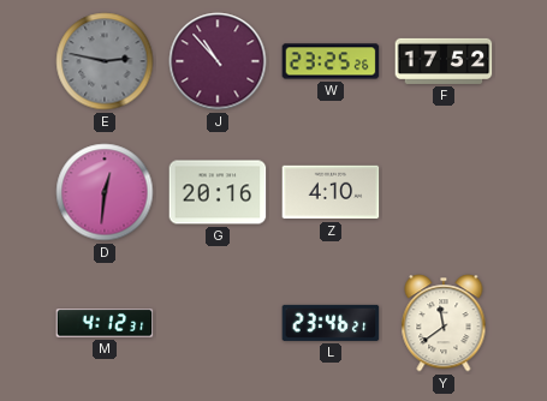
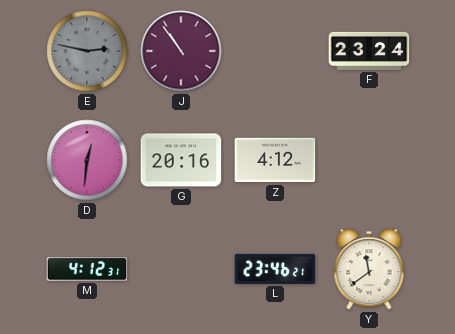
J: 10:53 -> 10:54
W: 23:25 -> none
F: 17:52 -> 23:24
Z: 4:10 -> 4:12
